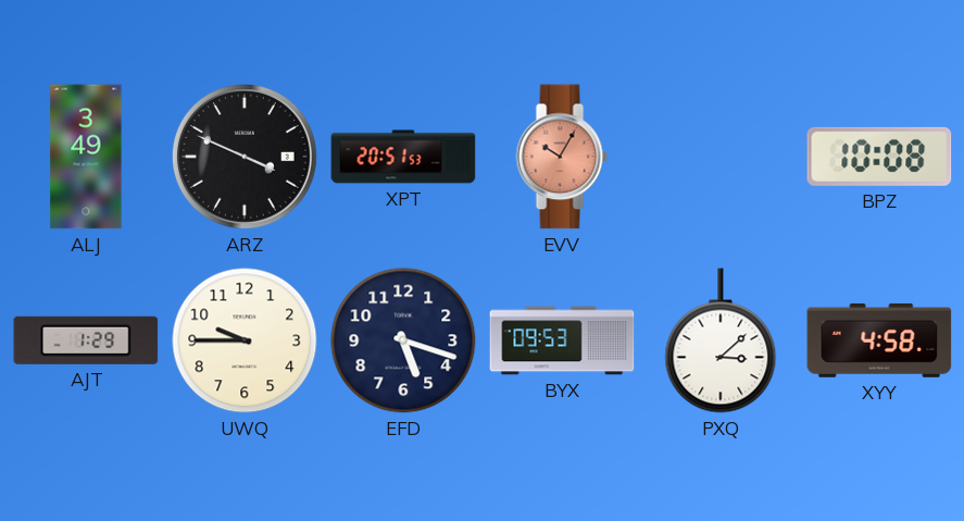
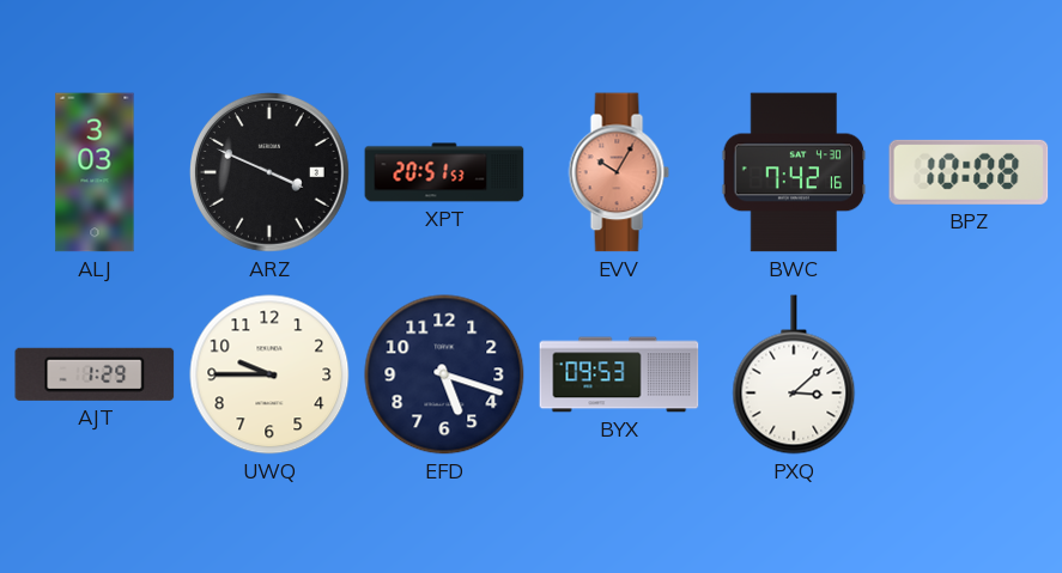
ALJ: 3:49 -> 3:03
BWC: none -> 7:42
XYY: 4:58 -> none
